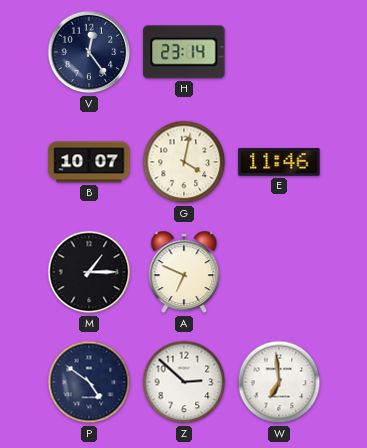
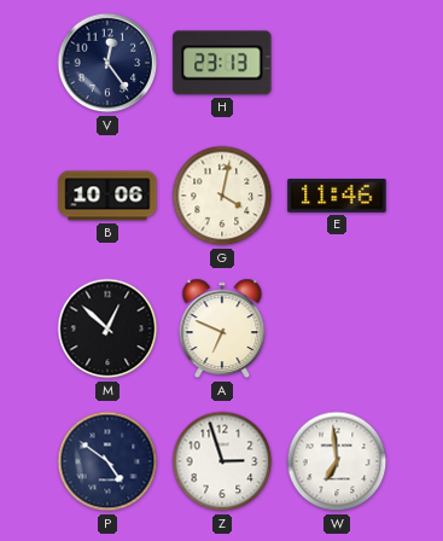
H: 23:14 -> 23:13
B: 10:07 -> 10:06
M: 1:15 -> 12:52
Z: 2:52 -> 2:57
